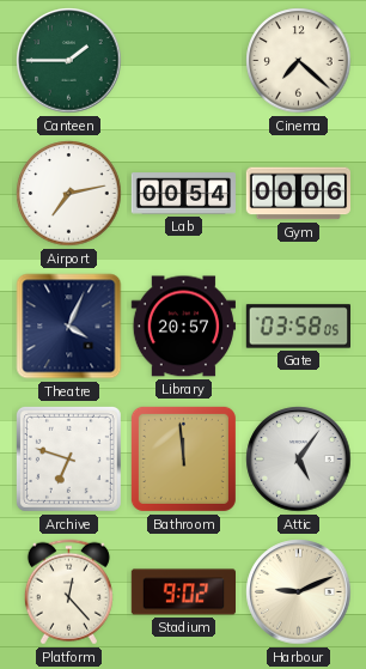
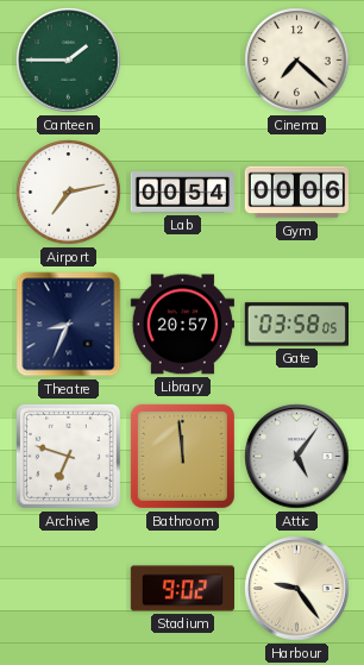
Theatre: 4:04 -> 8:34
Platform: 12:23 -> none
Harbour: 9:11 -> 9:24
